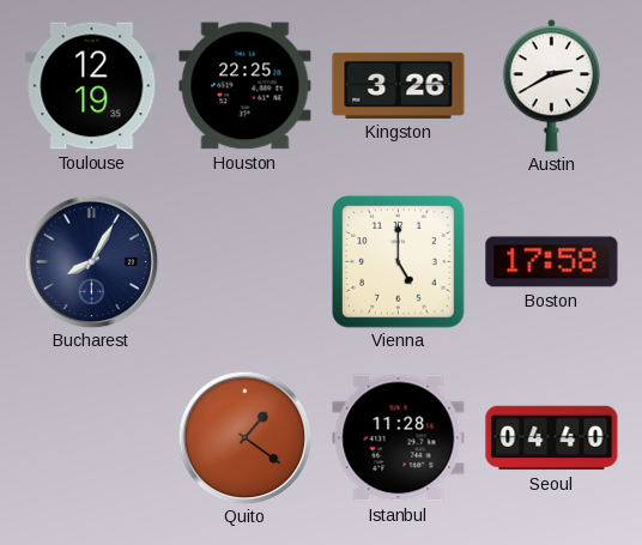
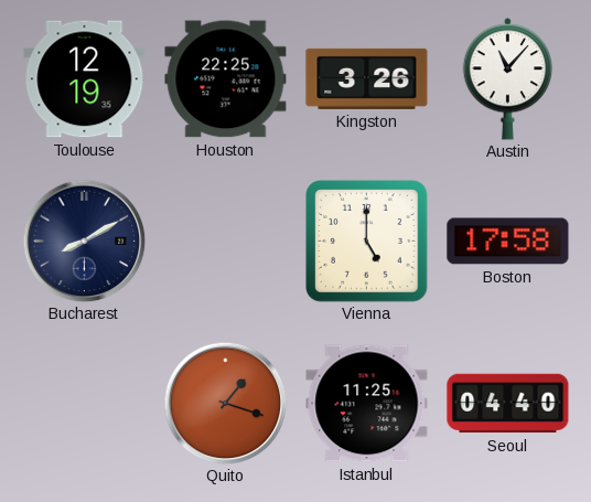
Austin: 2:40 -> 11:07
Bucharest: 8:05 -> 8:10
Quito: 1:21 -> 1:18
Istanbul: 11:28 -> 11:25
